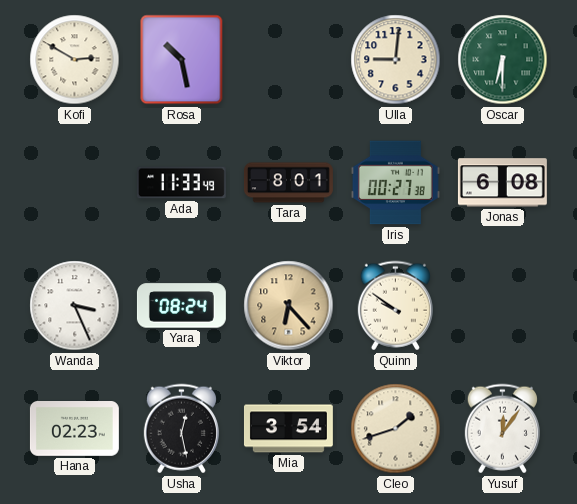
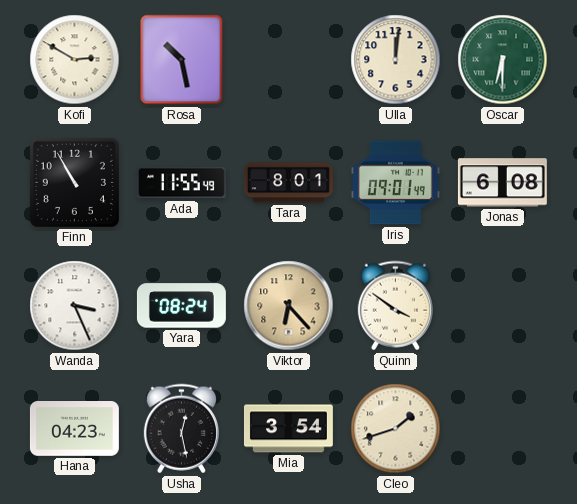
Ulla: 9:01 -> 12:01
Finn: none -> 10:55
Ada: 11:33 -> 11:55
Iris: 00:27 -> 09:01
Quinn: 9:51 -> 3:51
Hana: 02:23 -> 04:23
Yusuf: 12:06 -> none
